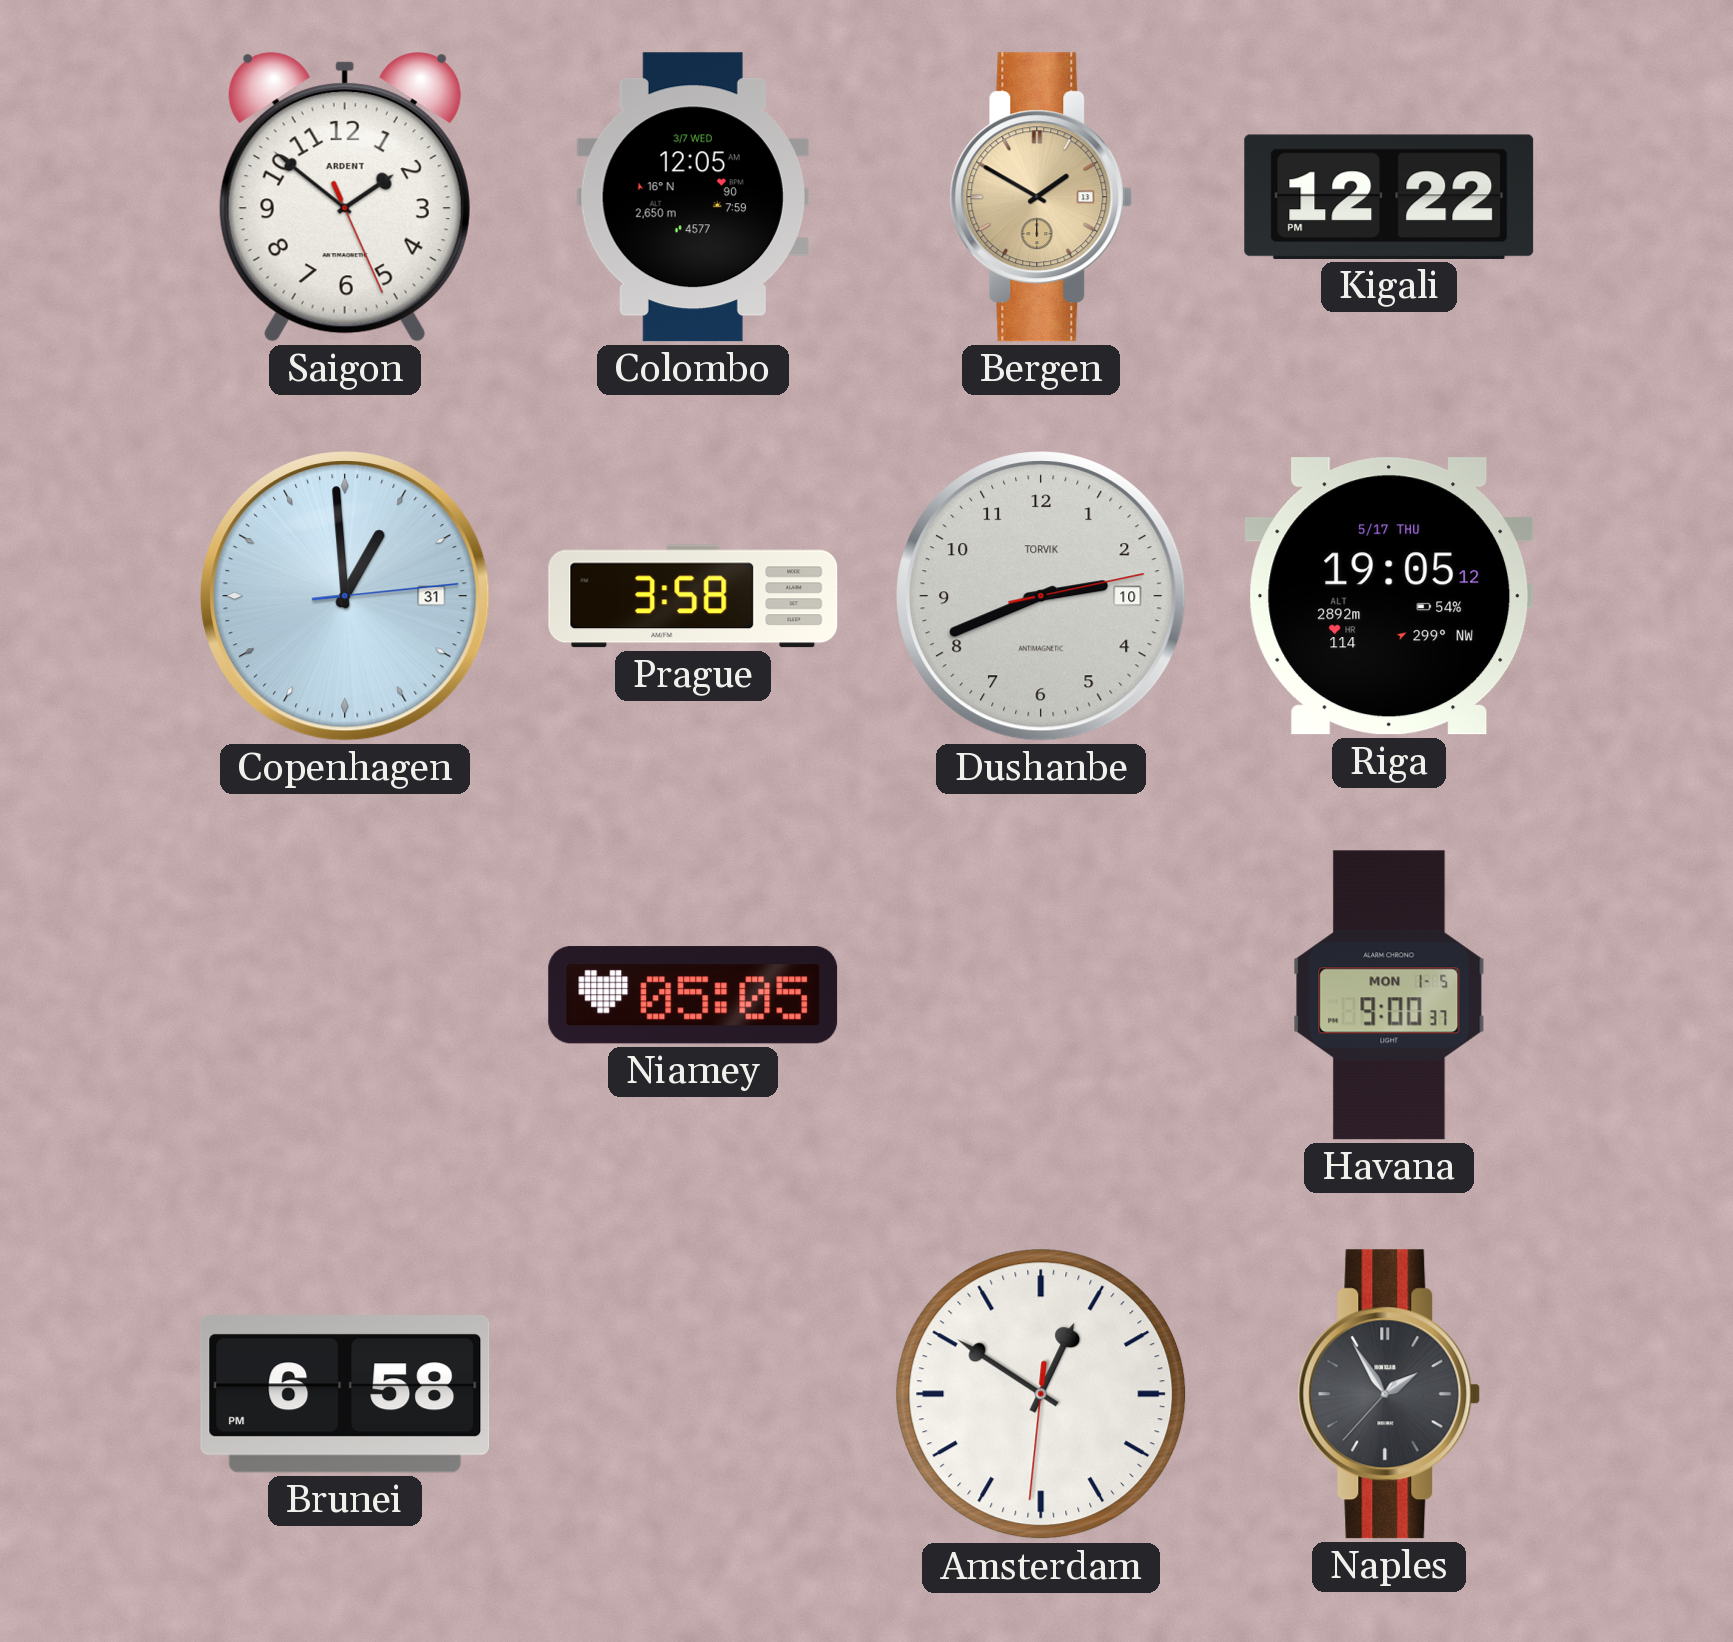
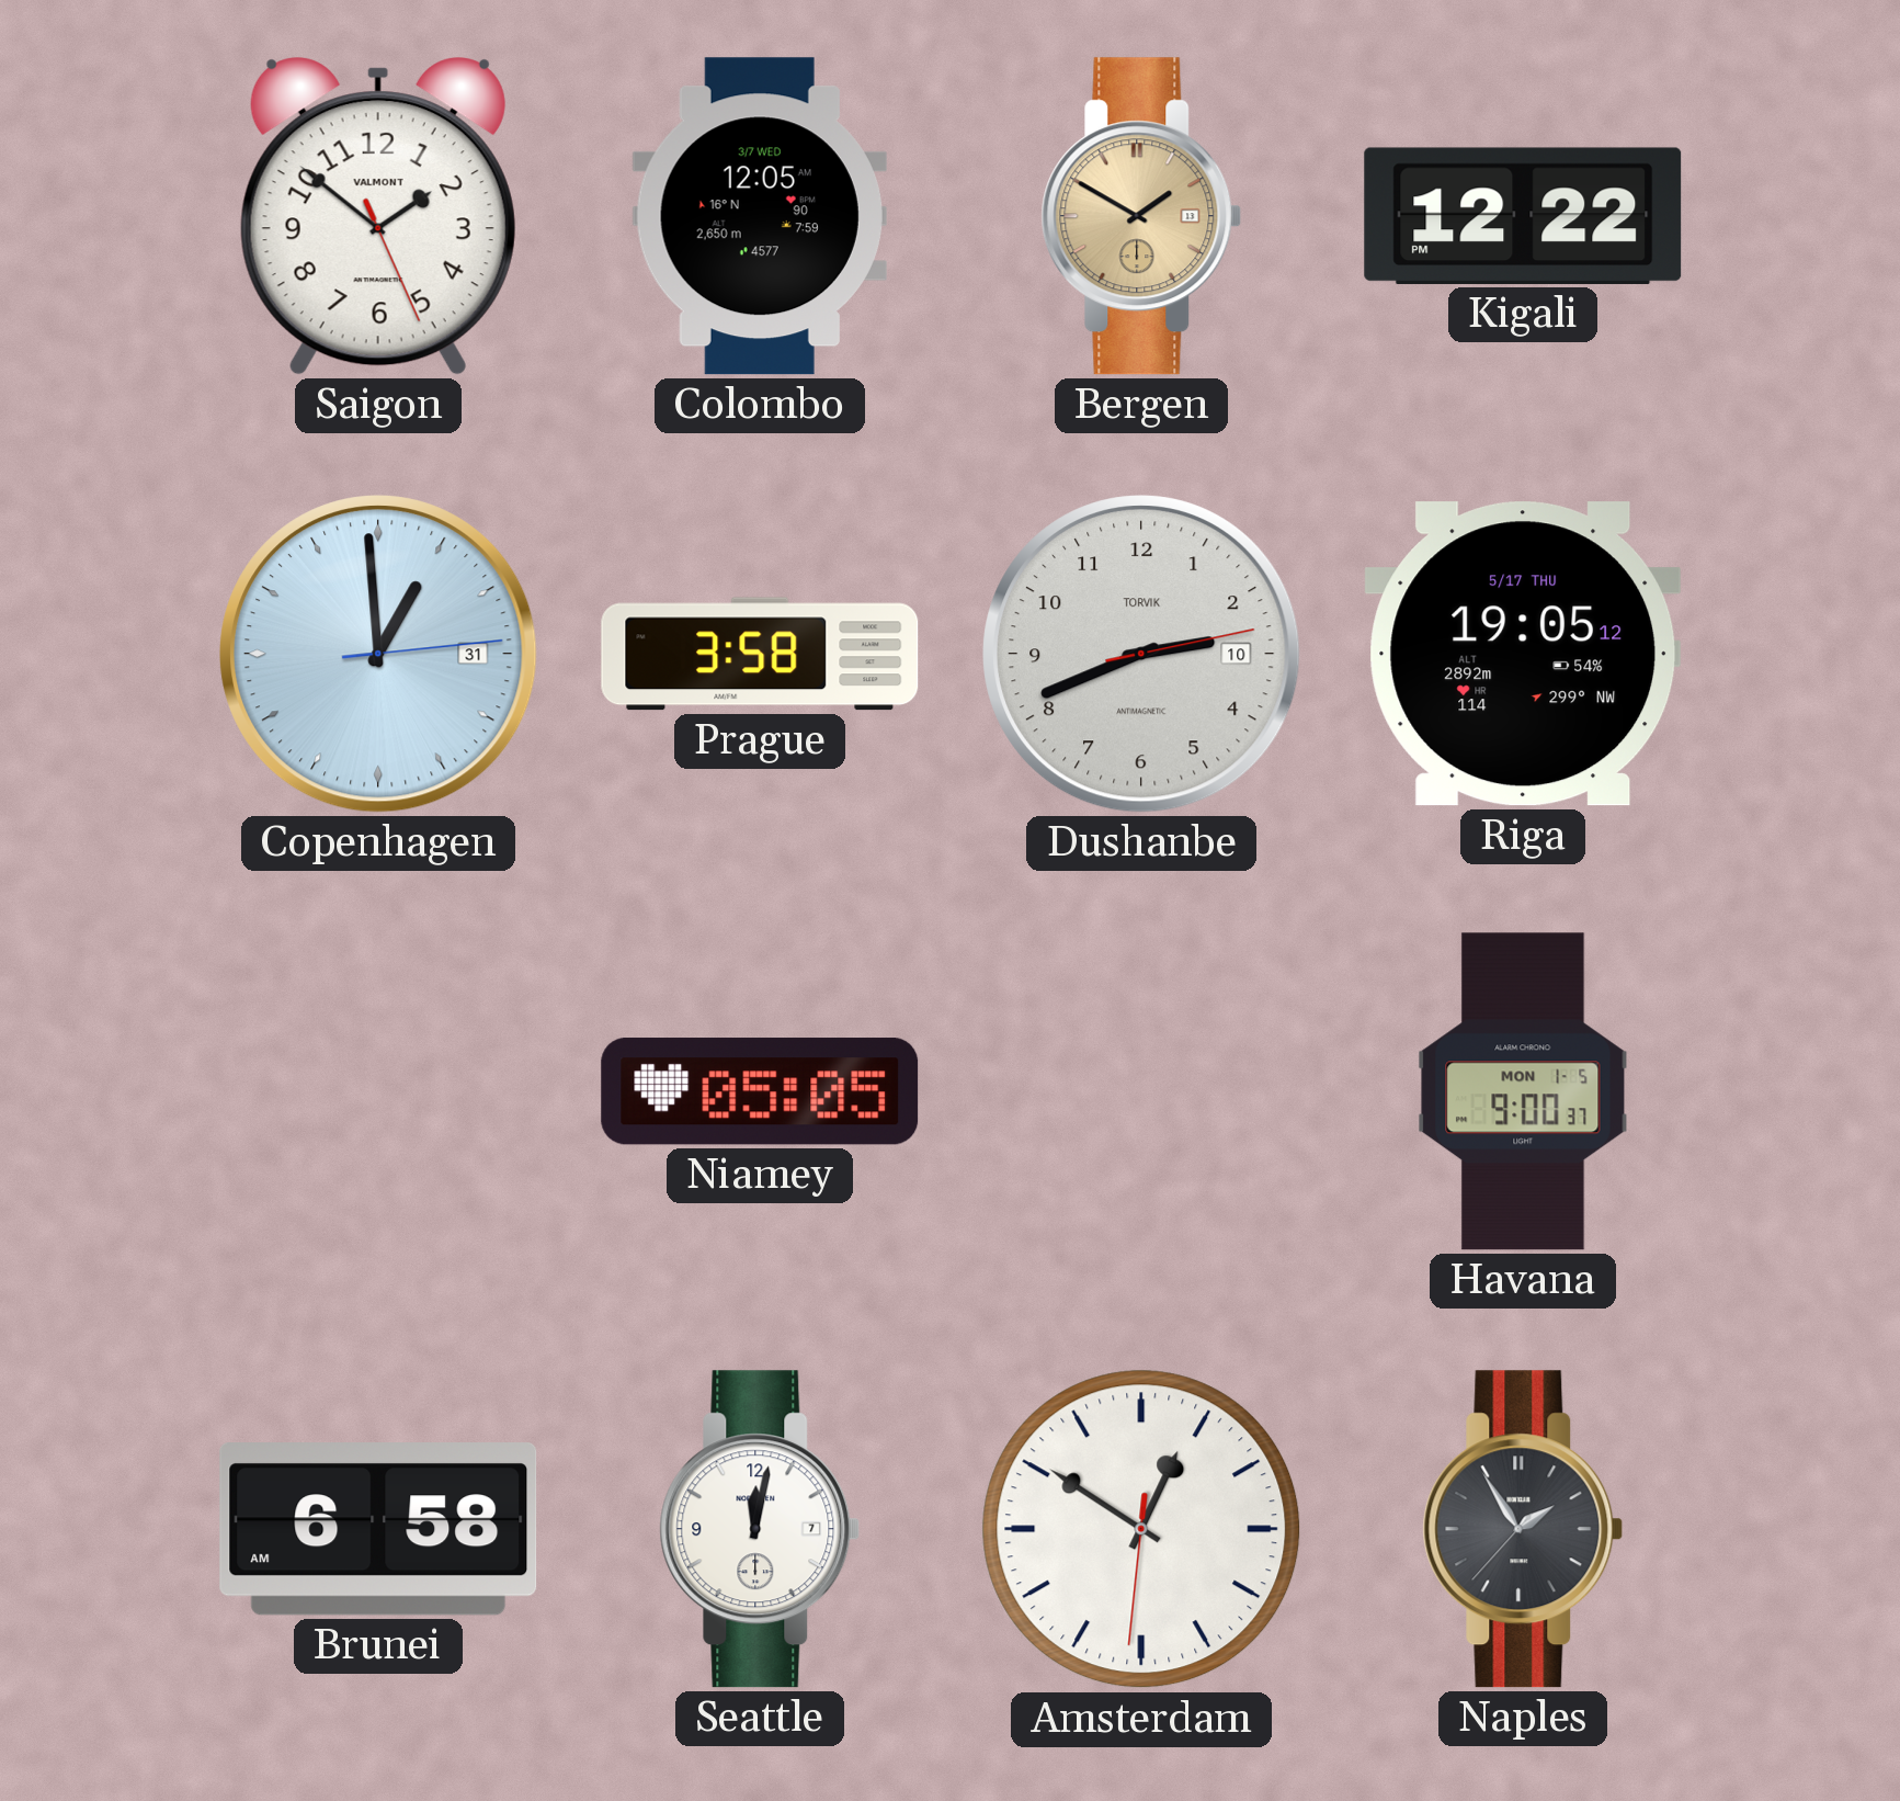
Saigon brand: ARDENT -> VALMONT
Brunei: 6:58 PM -> 6:58 AM
Seattle: none -> 12:02
